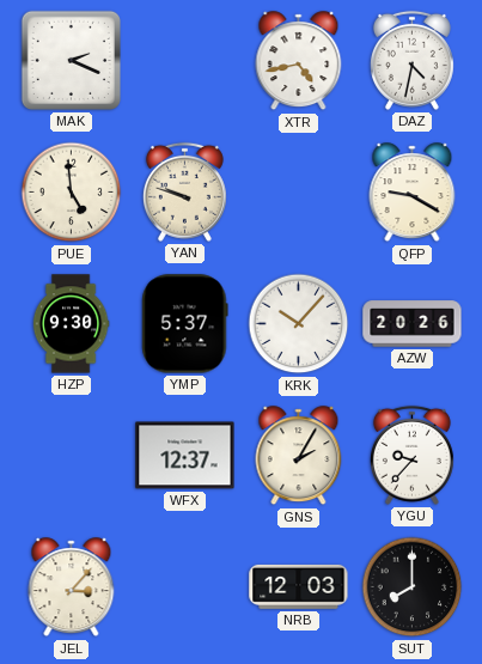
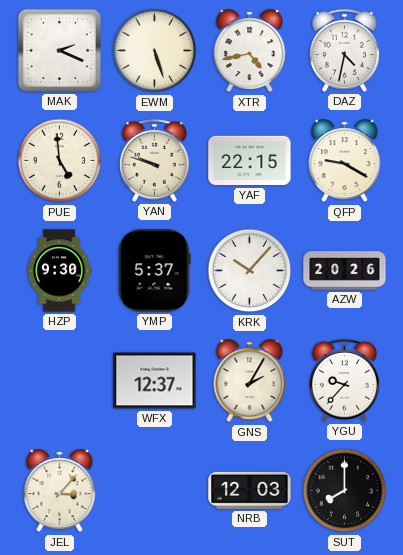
EWM: none -> 5:27
YAF: none -> 22:15
